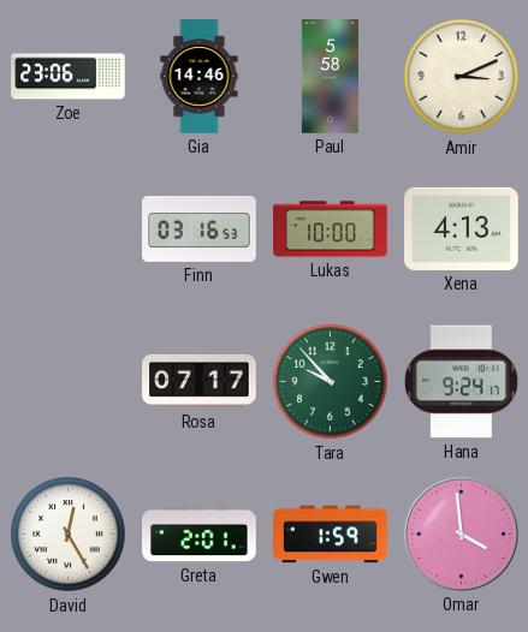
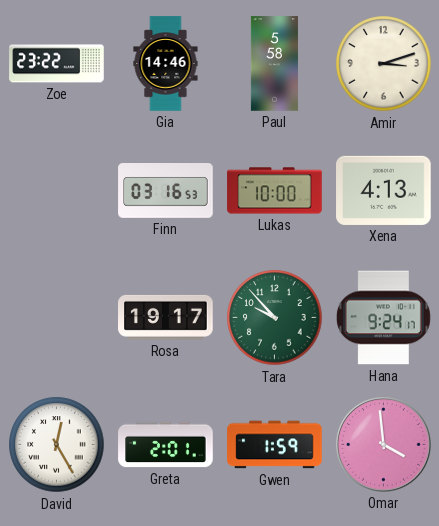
Zoe: 23:06 -> 23:22
Amir: 3:11 -> 3:12
Rosa: 07:17 -> 19:17
